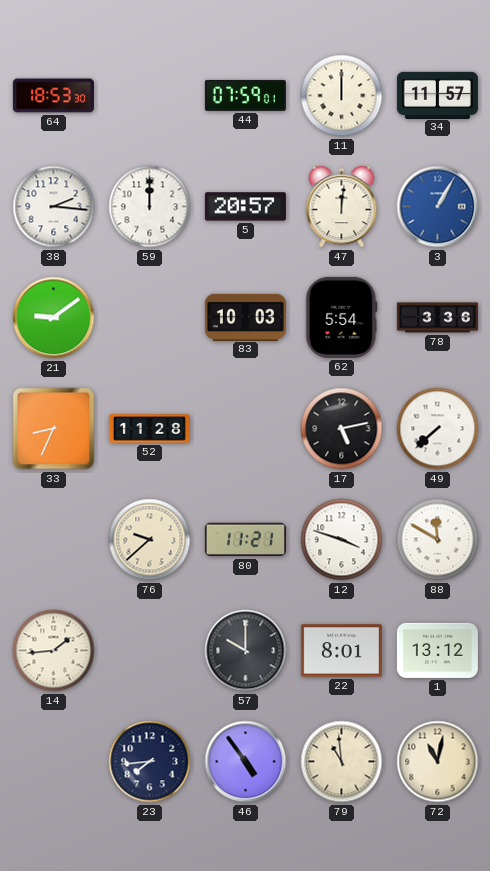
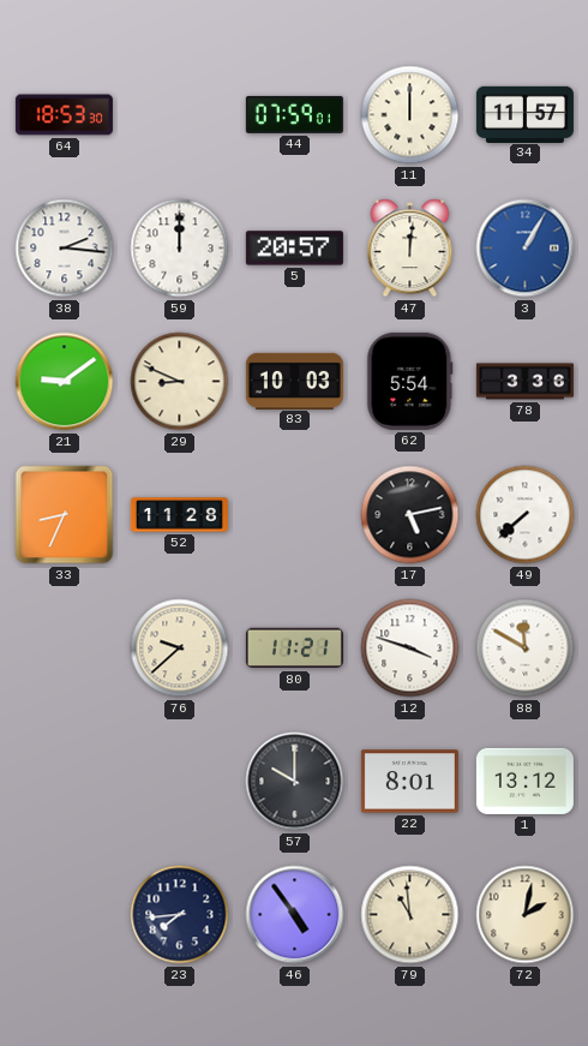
29: none -> 8:49
14: 1:44 -> none
72: 11:02 -> 2:02
